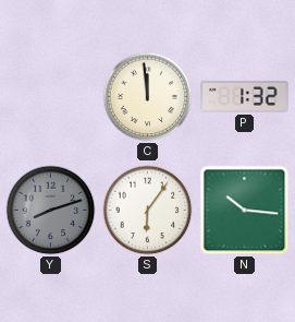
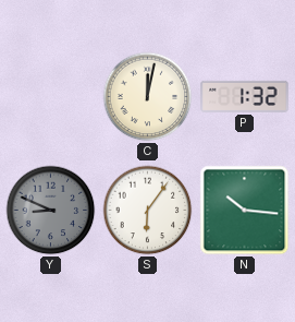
C: 11:59 -> 12:02
Y: 8:12 -> 8:49
